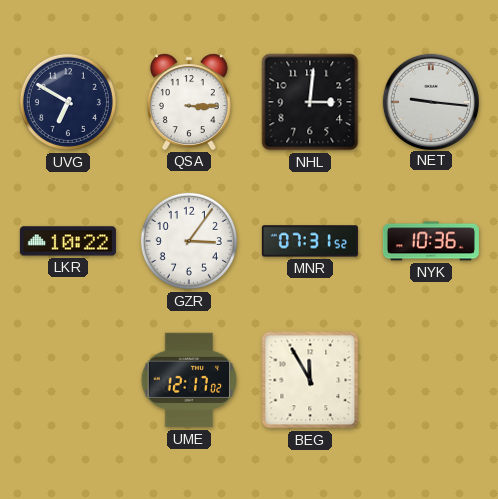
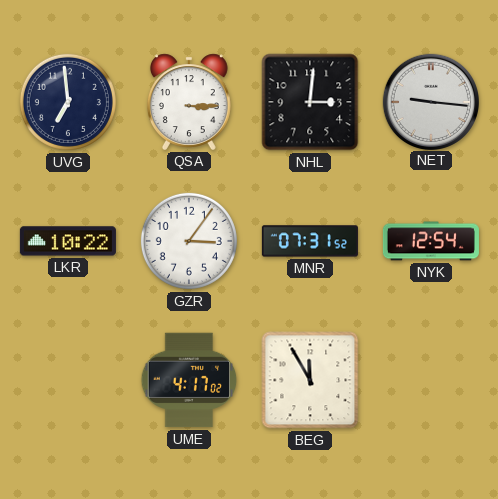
UVG: 6:50 -> 6:59
NYK: 10:36 -> 12:54
UME: 12:17 -> 4:17
